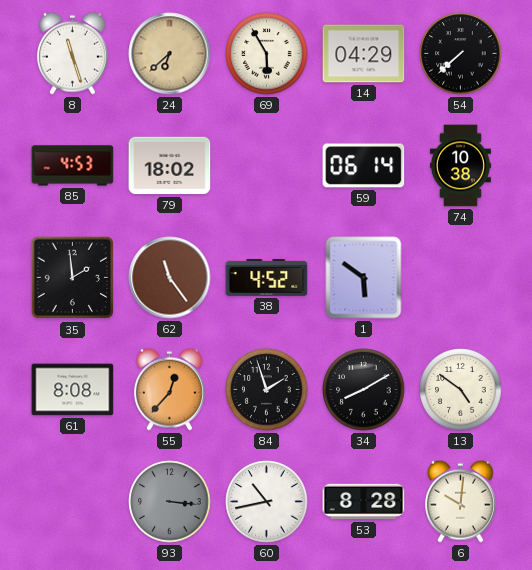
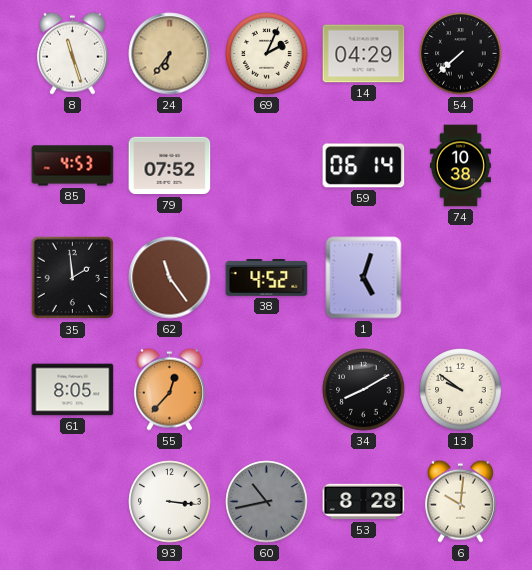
24: 6:38 -> 6:36
69: 5:55 -> 2:04
79: 18:02 -> 07:52
1: 5:51 -> 5:03
61: 8:08 -> 8:05
84: 1:57 -> none
13: 4:51 -> 9:51
93 dial: grey -> white
60 dial: white -> grey
